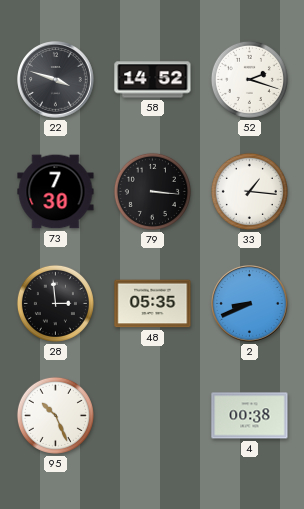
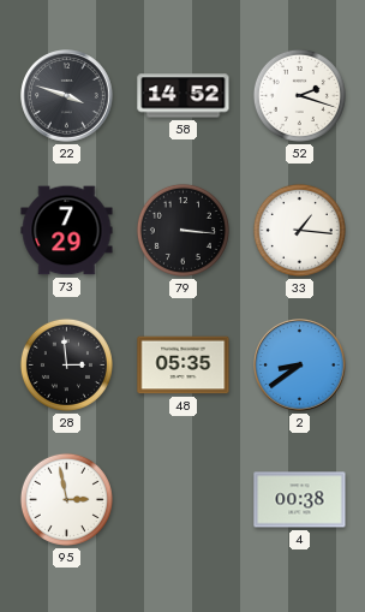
73: 7:30 -> 7:29
2: 8:41 -> 8:39
95: 10:26 -> 2:58
